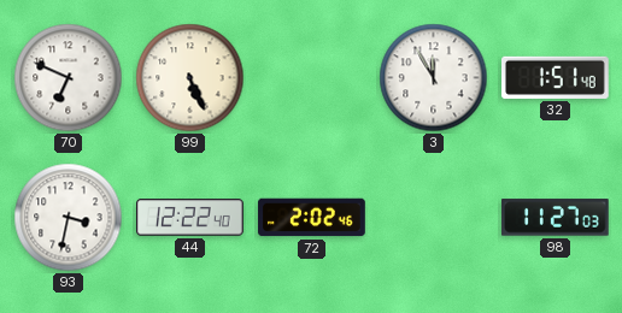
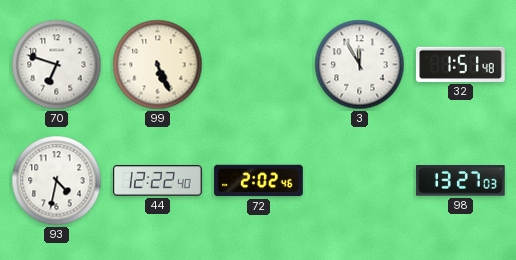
70: 6:49 -> 6:48
93: 3:32 -> 4:32
98: 11:27 -> 13:27
